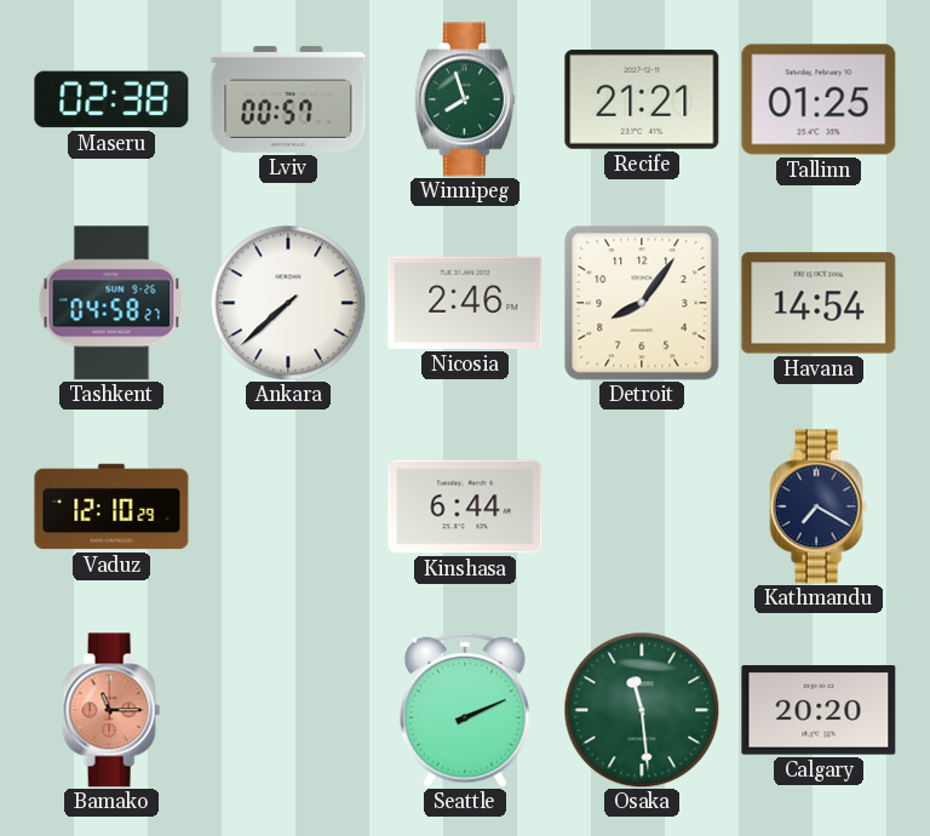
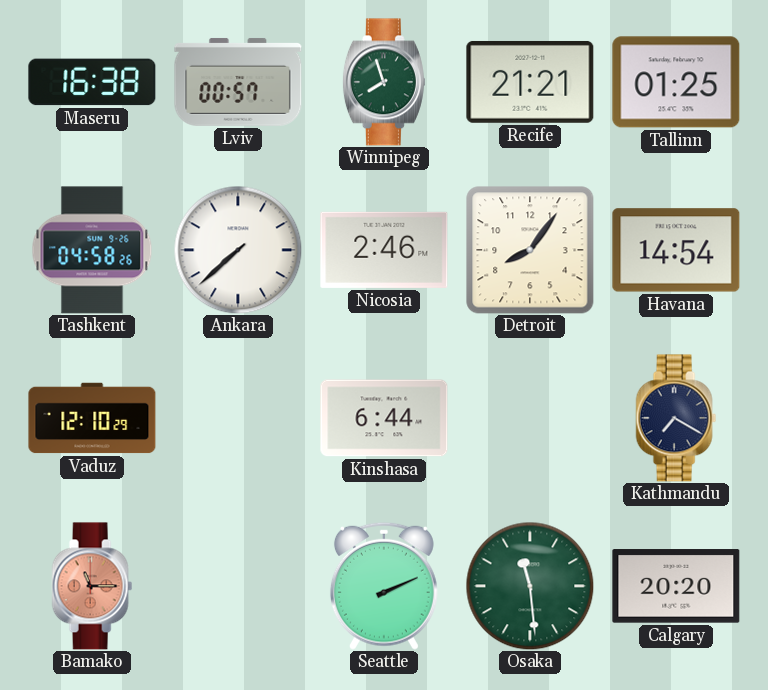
Maseru: 02:38 -> 16:38
Tashkent: 04:58:27 -> 04:58:26
